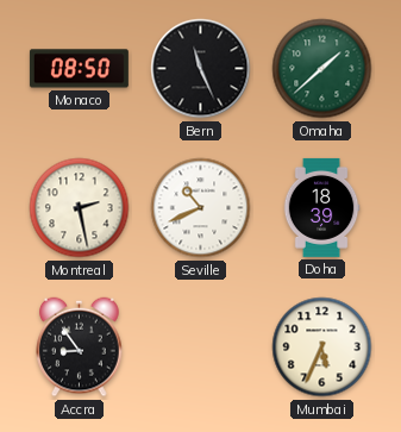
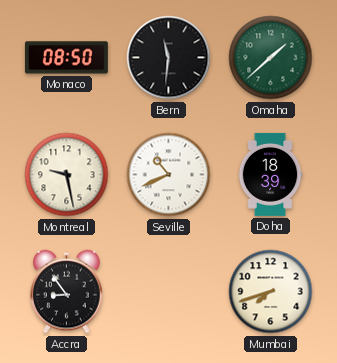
Bern: 11:26 -> 11:31
Montreal: 2:28 -> 9:28
Mumbai: 5:34 -> 7:42
